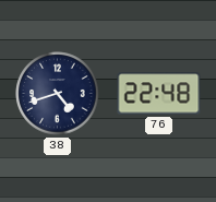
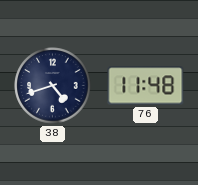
76: 22:48 -> 11:48
